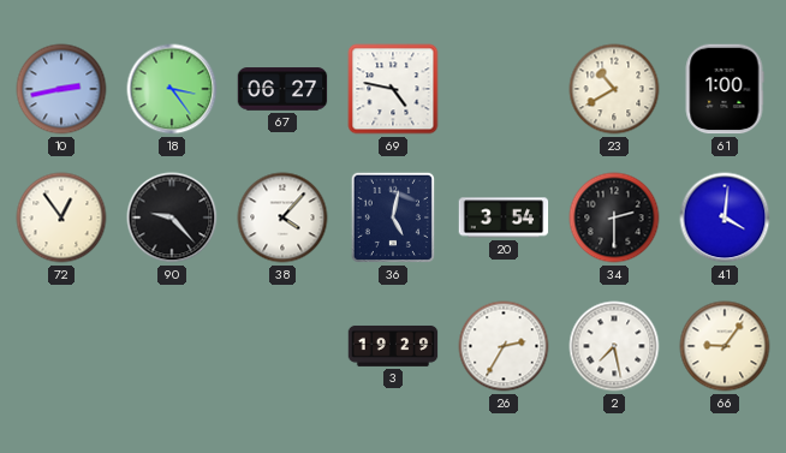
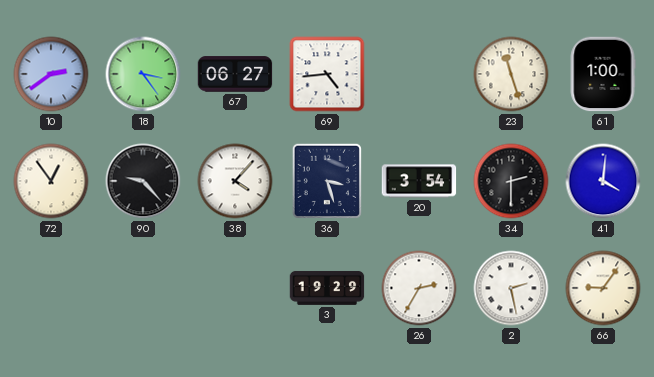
10: 2:43 -> 2:39
69: 4:47 -> 4:44
23: 10:40 -> 11:27
36: 5:02 -> 3:27
2: 7:28 -> 2:28
